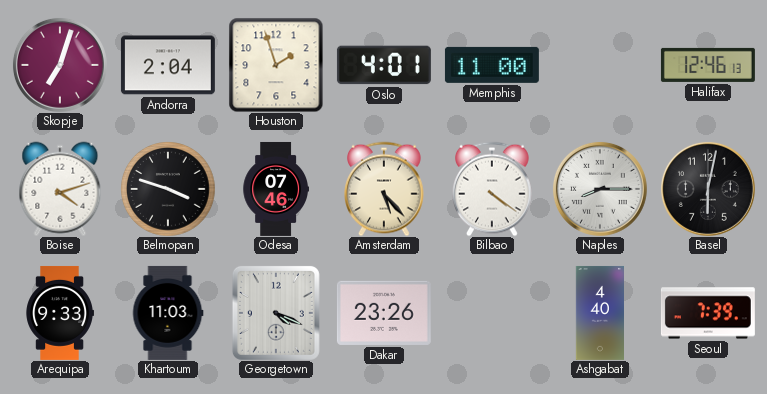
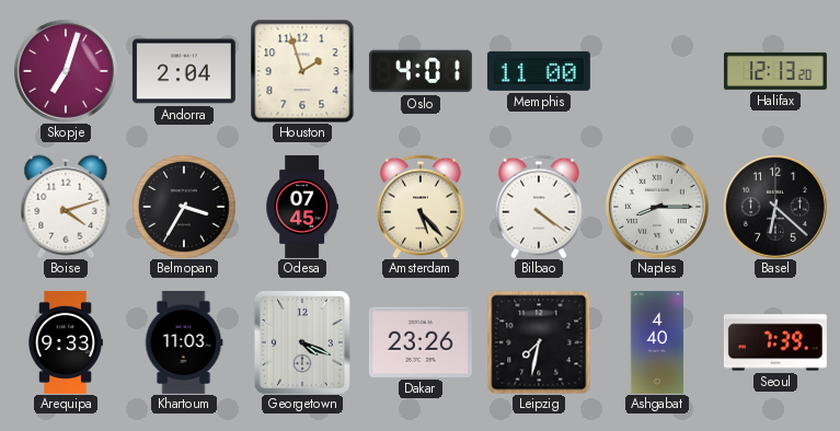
Halifax: 12:46 -> 12:13
Belmopan: 3:48 -> 3:35
Odesa: 07:46 -> 07:45
Basel: 6:02 -> 6:22
Leipzig: none -> 7:32
